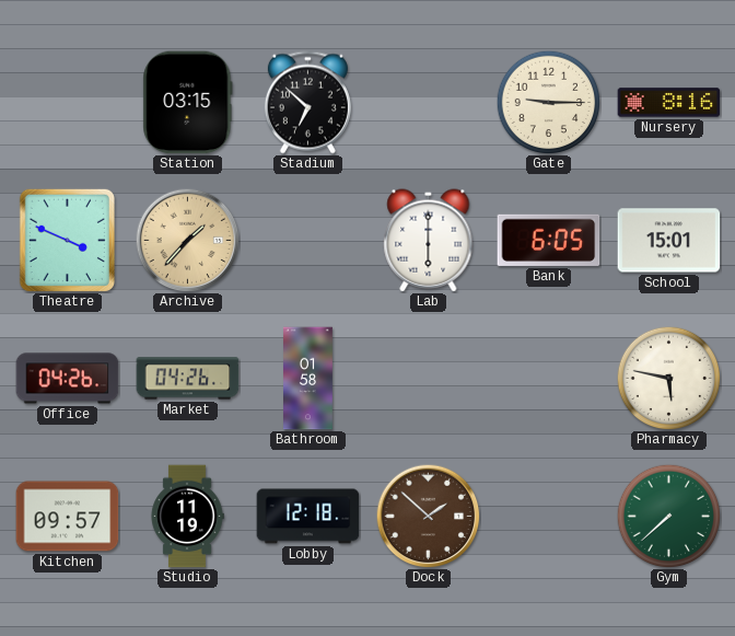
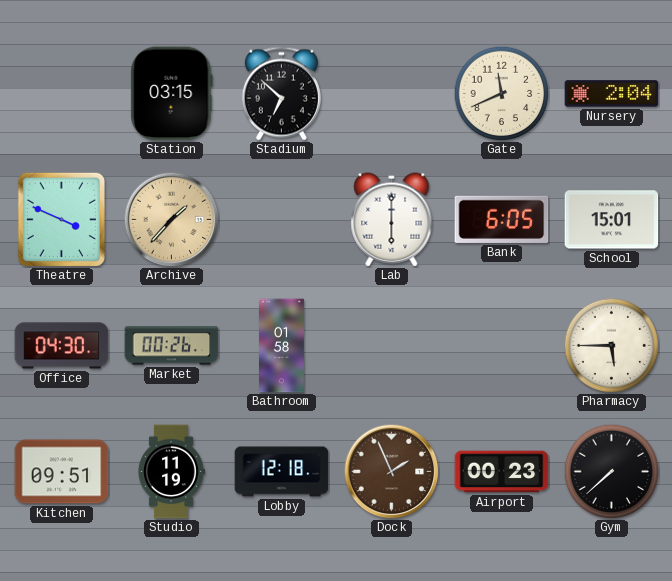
Gate: 9:15 -> 11:41
Nursery: 8:16 -> 2:04
Office: 04:26 -> 04:30
Market: 04:26 -> 00:26
Pharmacy: 5:47 -> 5:45
Kitchen: 09:57 -> 09:51
Dock: 1:52 -> 1:56
Airport: none -> 00:23
Gym dial: green -> black
